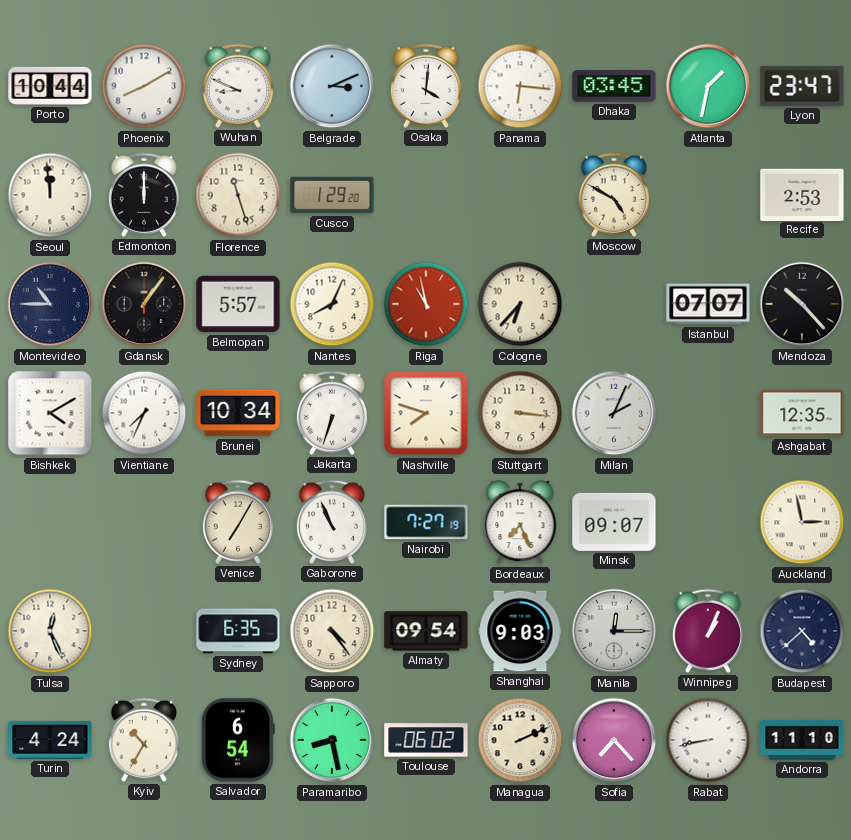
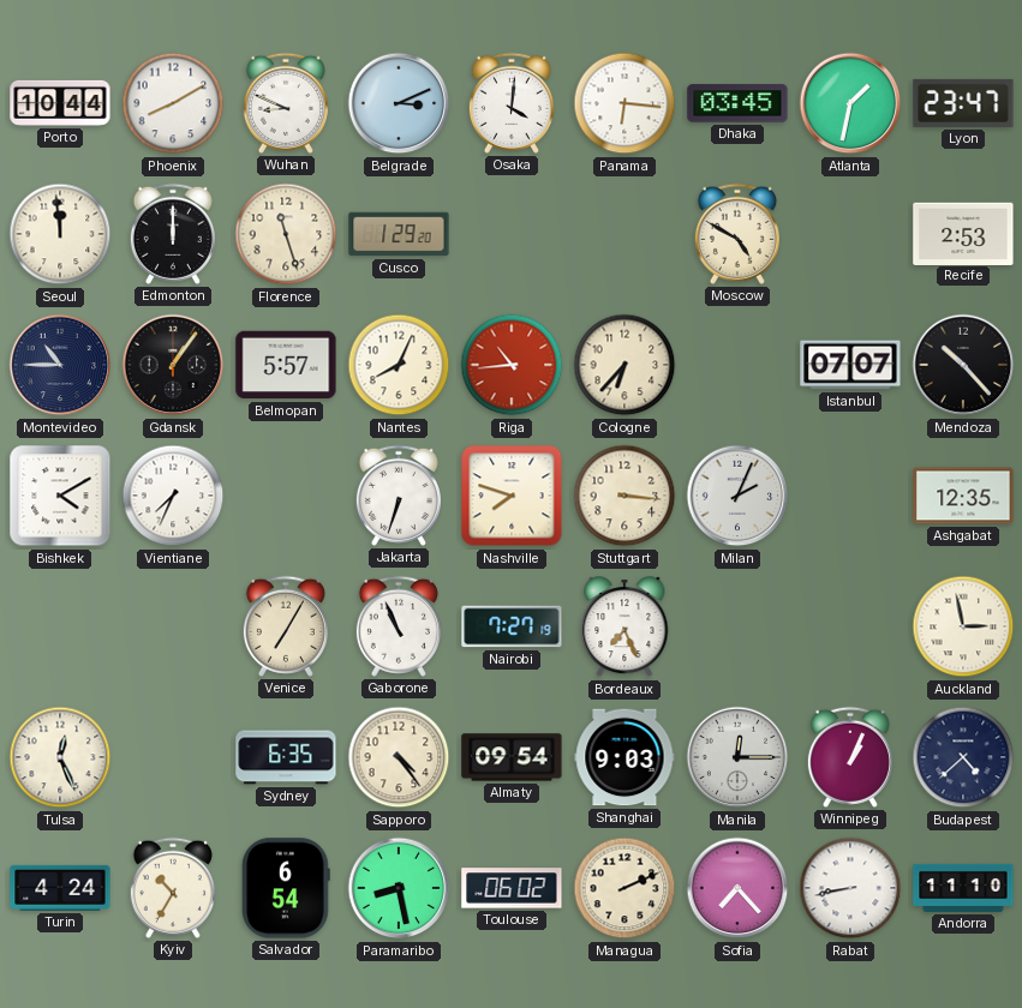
Riga: 10:58 -> 10:44
Brunei: 10:34 -> none
Minsk: 09:07 -> none
